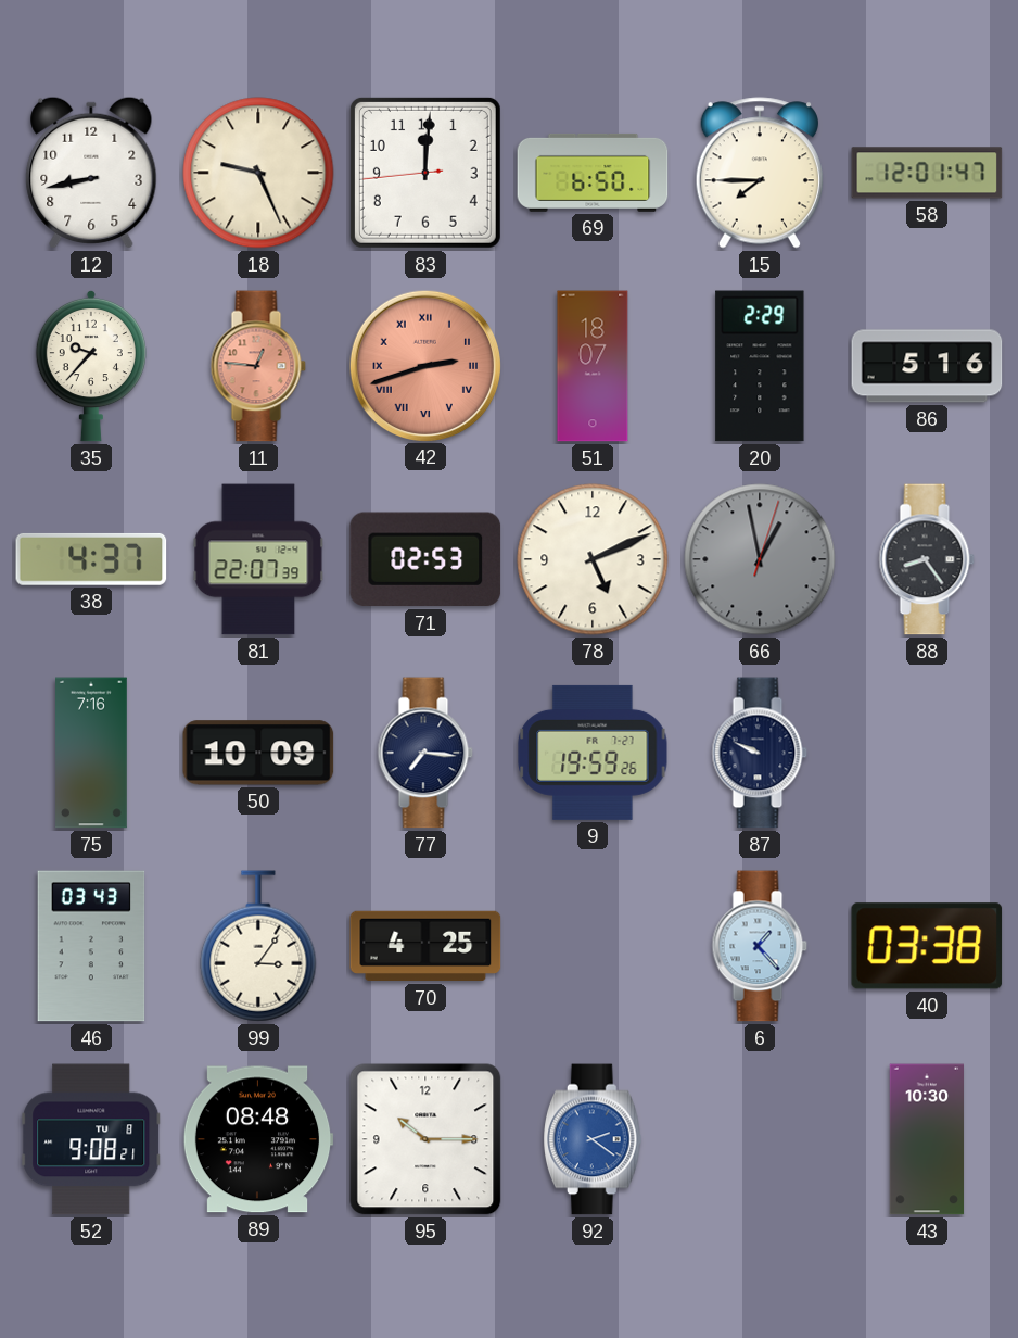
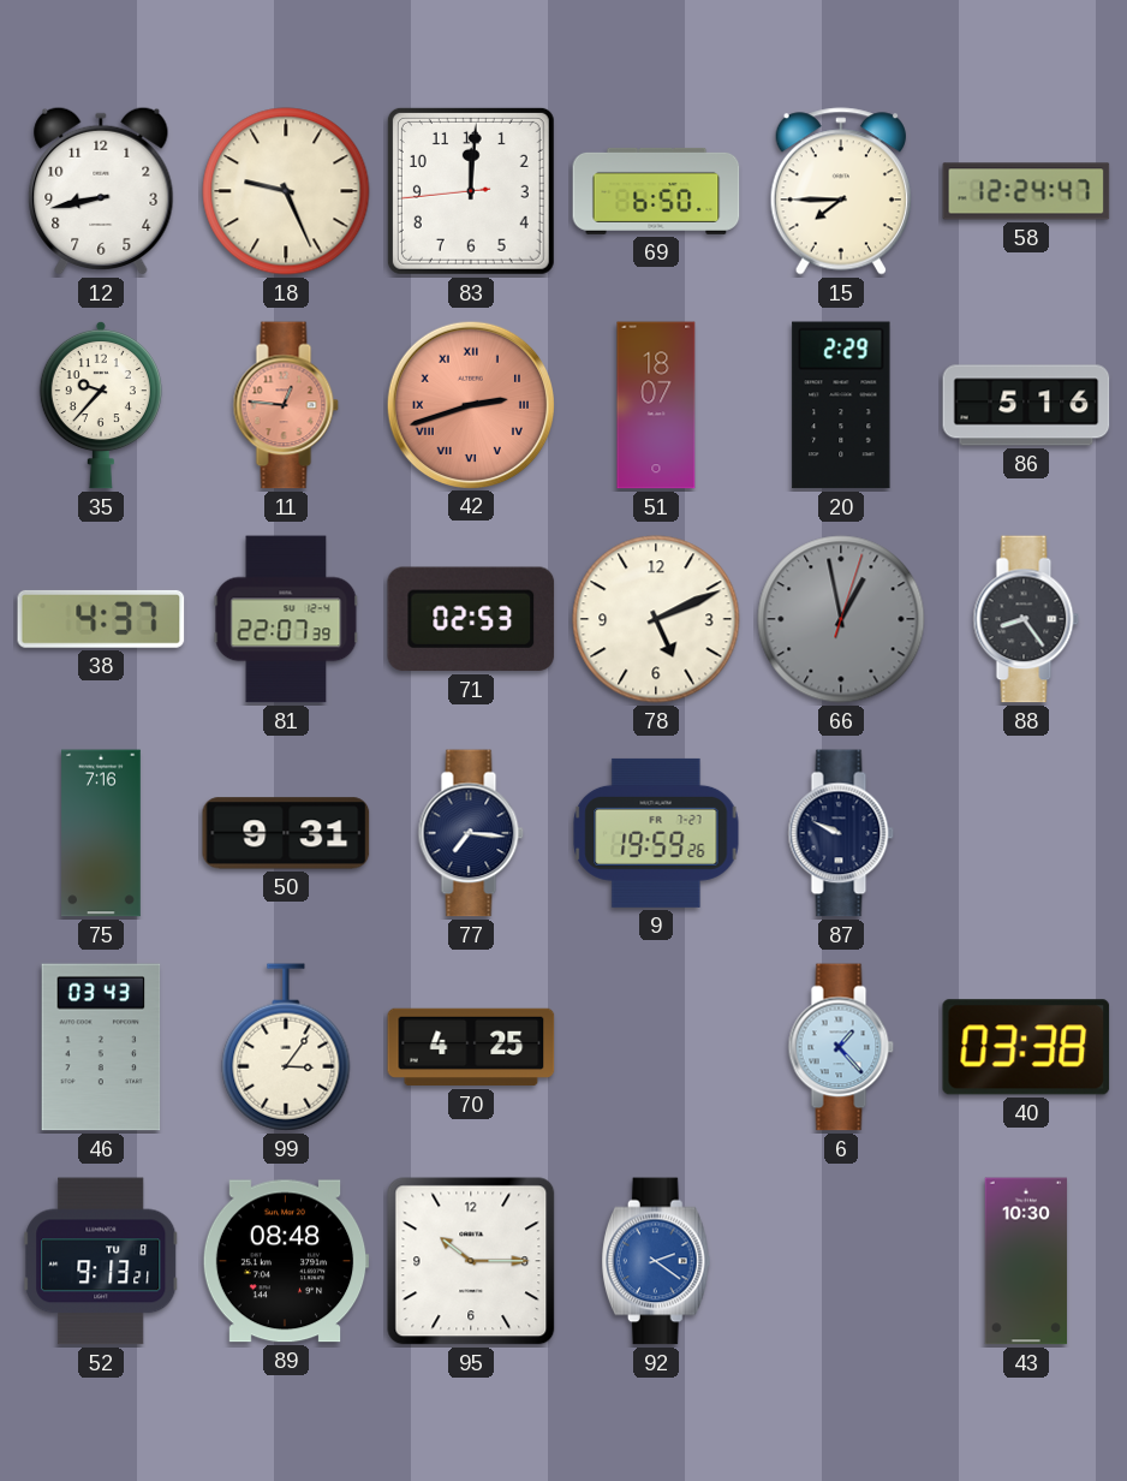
58: 12:01 -> 12:24
50: 10:09 -> 9:31
52: 9:08 -> 9:13
